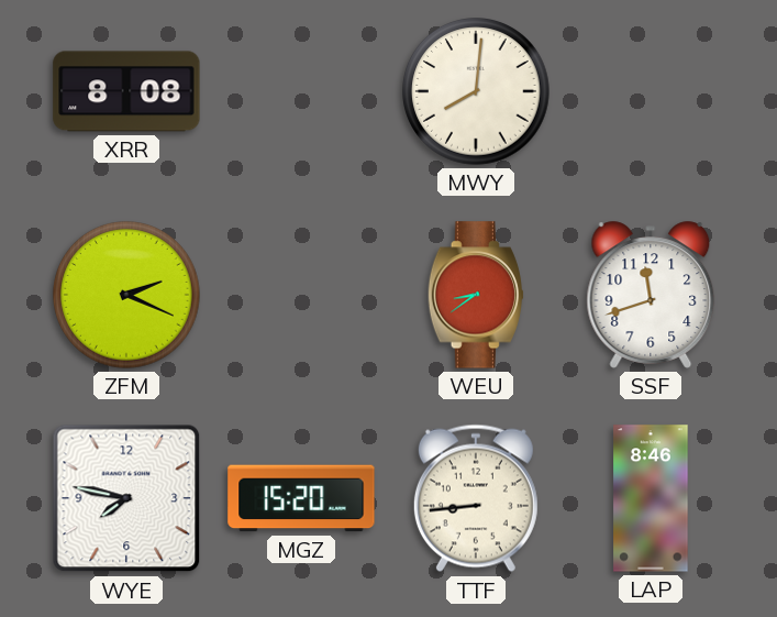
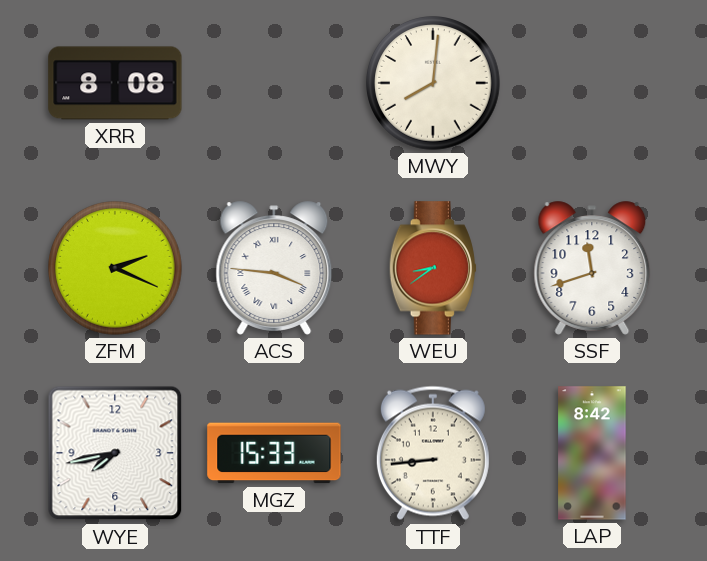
ACS: none -> 3:46
WYE: 7:47 -> 7:43
MGZ: 15:20 -> 15:33
LAP: 8:46 -> 8:42
